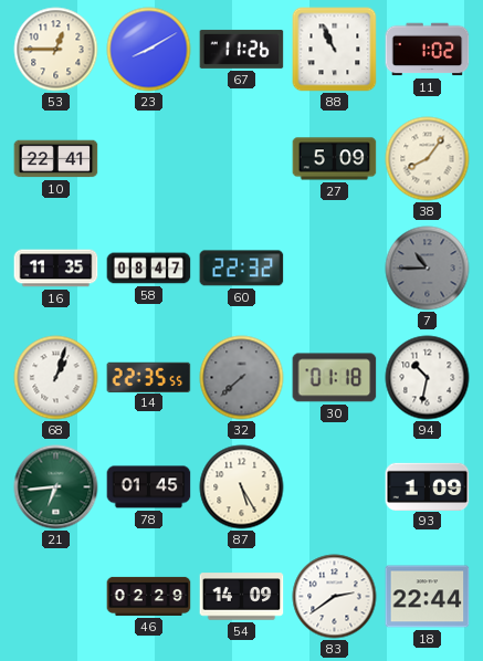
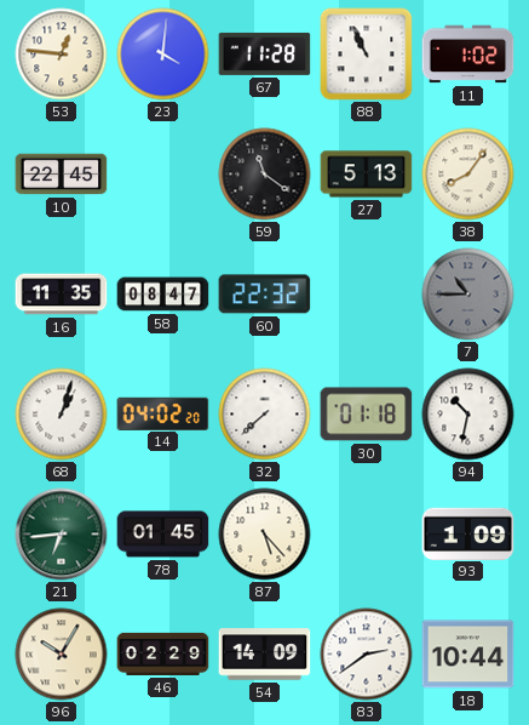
53: 12:45 -> 12:46
23: 8:10 -> 4:01
67: 11:26 -> 11:28
10: 22:41 -> 22:45
59: none -> 11:21
27: 5:09 -> 5:13
14: 22:35 -> 04:02
32 dial: grey -> white
87: 5:25 -> 5:23
96: none -> 10:05
18: 22:44 -> 10:44
